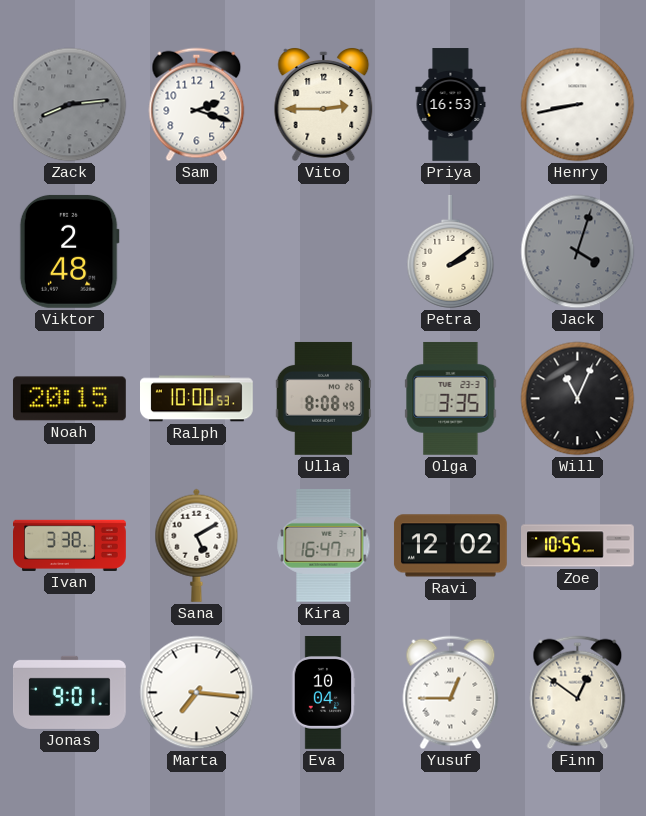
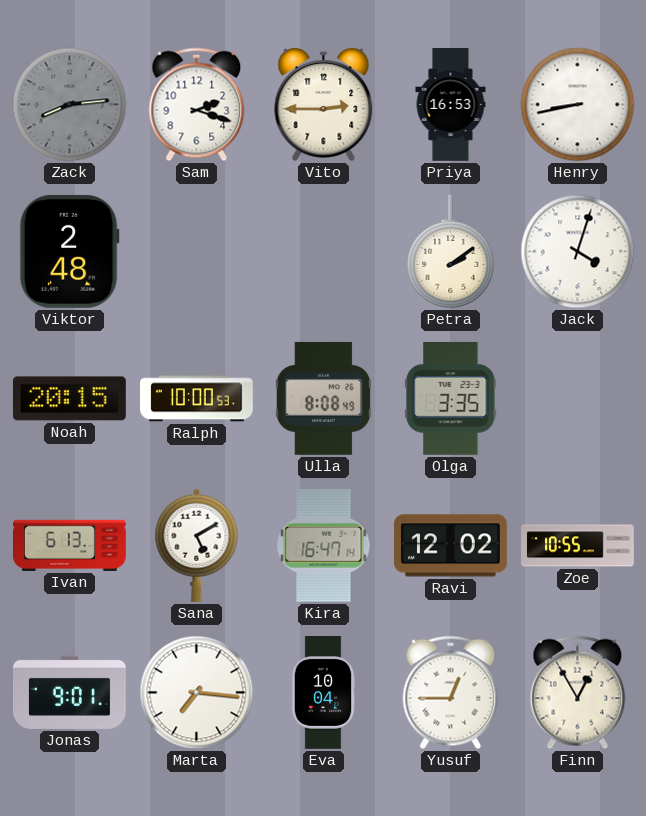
Jack dial: grey -> white
Will: 11:04 -> none
Ivan: 3:38 -> 6:13
Finn: 12:51 -> 12:55
